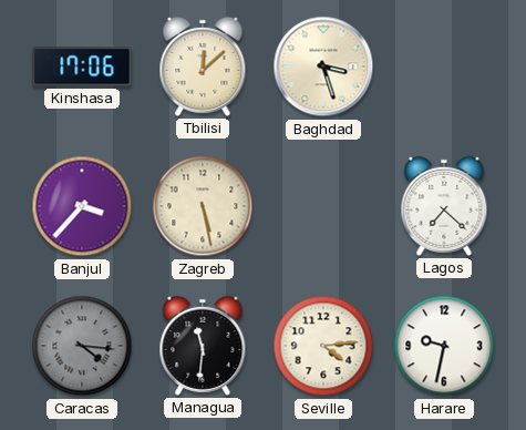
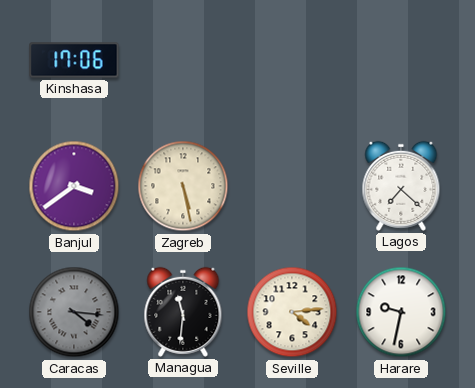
Tbilisi: 12:08 -> none
Baghdad: 3:27 -> none
Banjul: 3:37 -> 3:39
